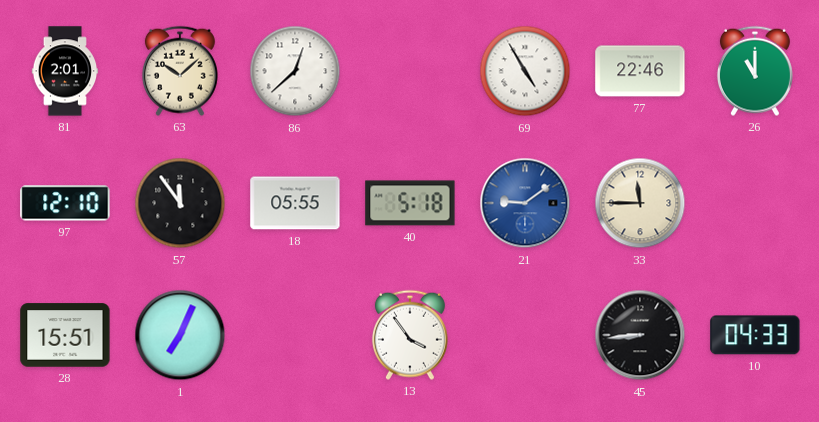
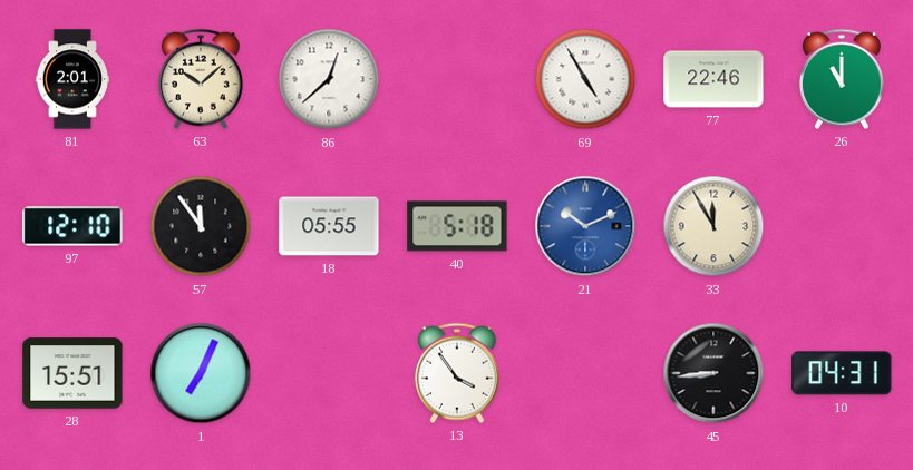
21: 9:09 -> 10:11
33: 11:45 -> 11:55
10: 04:33 -> 04:31
